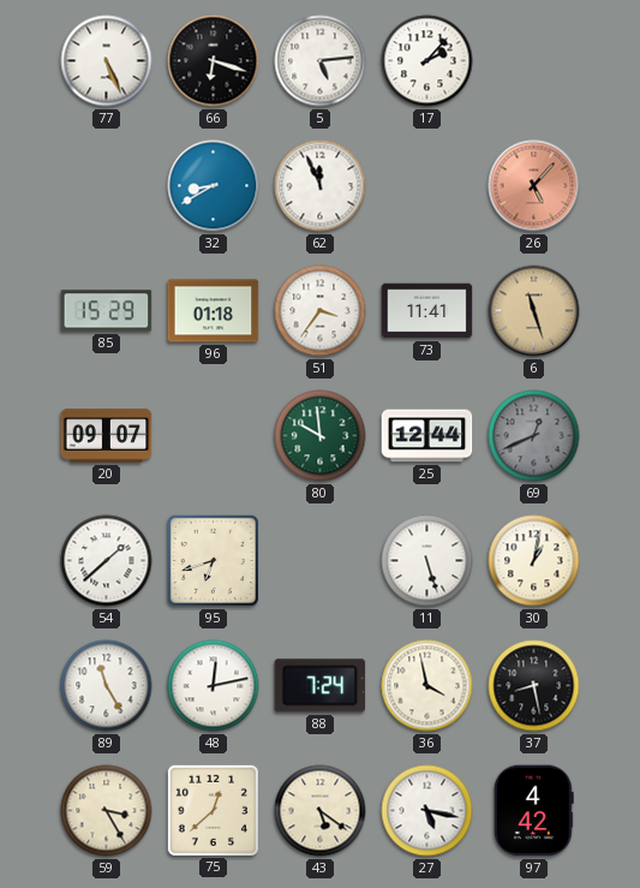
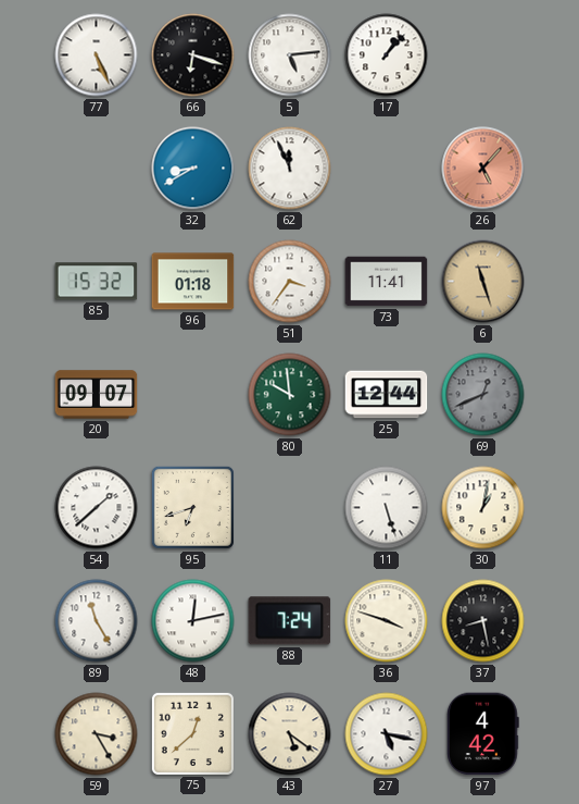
17: 2:07 -> 1:07
85: 15:29 -> 15:32
36: 3:58 -> 3:48
